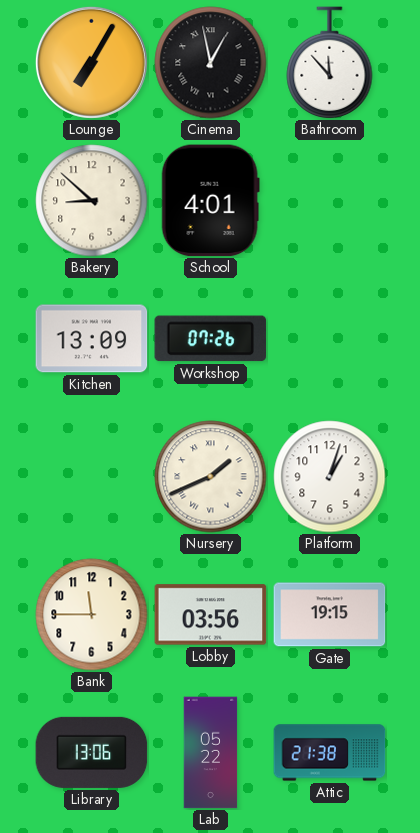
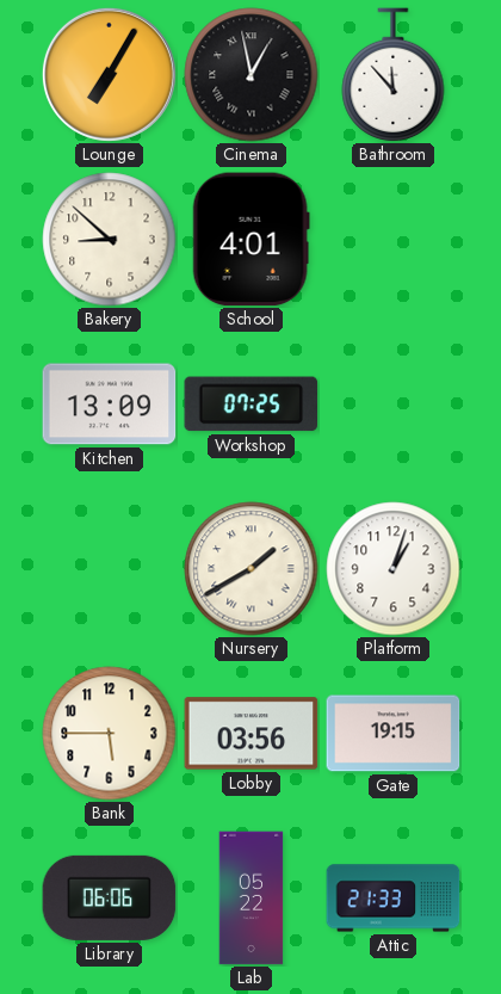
Workshop: 07:26 -> 07:25
Nursery: 1:41 -> 1:40
Bank: 11:45 -> 5:45
Library: 13:06 -> 06:06
Attic: 21:38 -> 21:33
